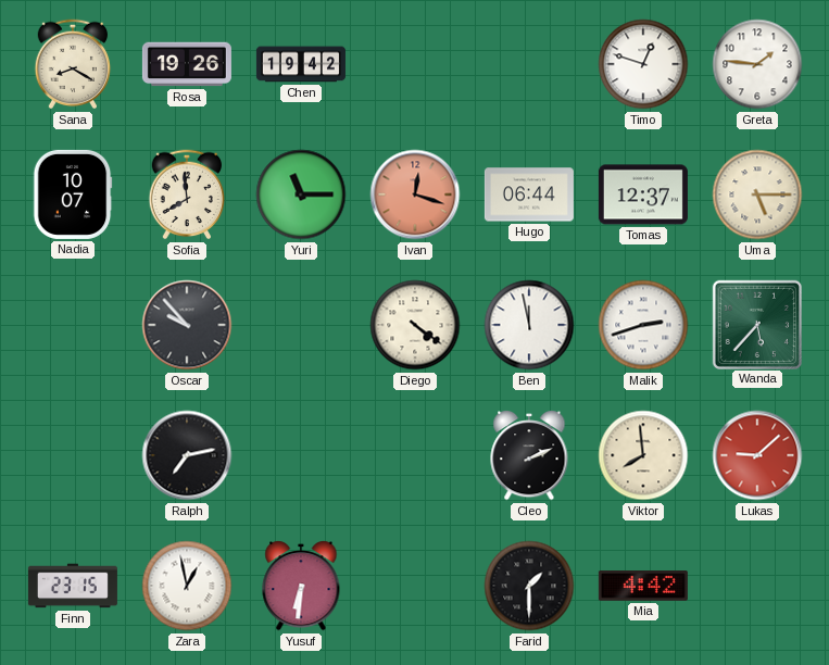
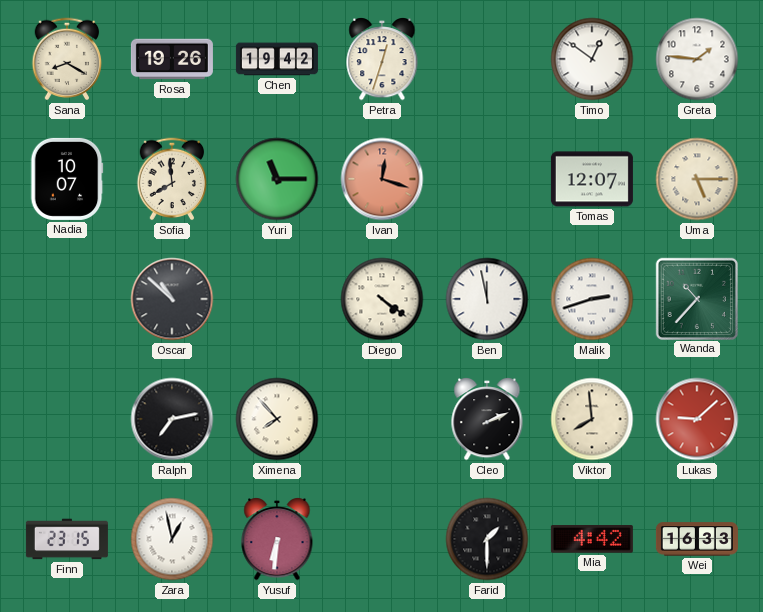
Petra: none -> 12:33
Timo: 12:48 -> 12:51
Hugo: 06:44 -> none
Tomas: 12:37 -> 12:07
Oscar: 9:53 -> 10:52
Wanda: 5:37 -> 10:37
Ximena: none -> 7:53
Wei: none -> 16:33
